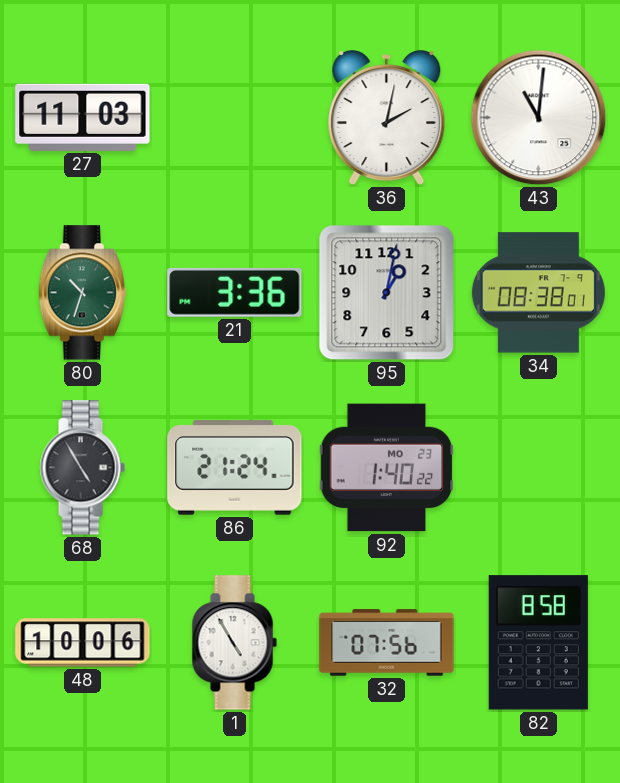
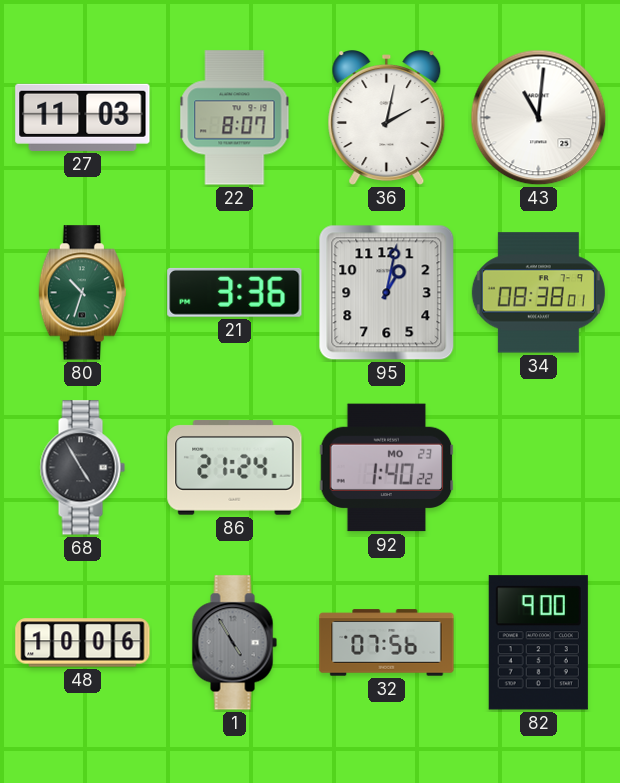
22: none -> 8:07
1 dial: white -> grey
82: 8:58 -> 9:00
